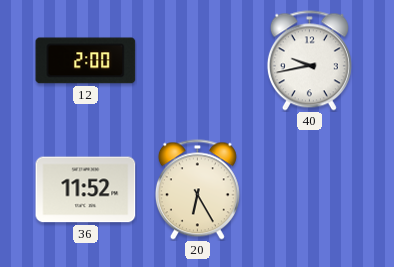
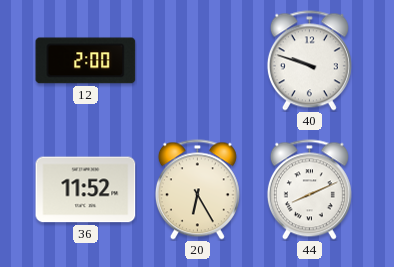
40: 9:43 -> 9:48
44: none -> 8:11
